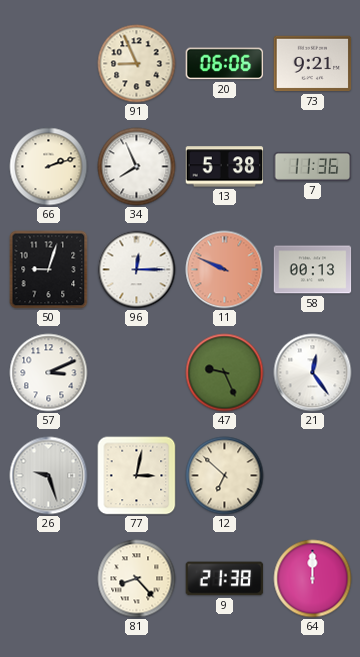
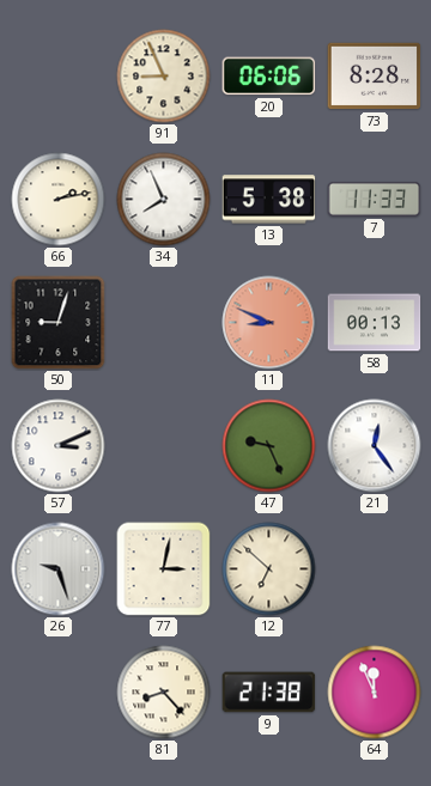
73: 9:21 -> 8:28
66: 2:12 -> 2:13
7: 11:36 -> 11:33
96: 12:15 -> none
11: 9:49 -> 8:49
64: 12:00 -> 11:56
